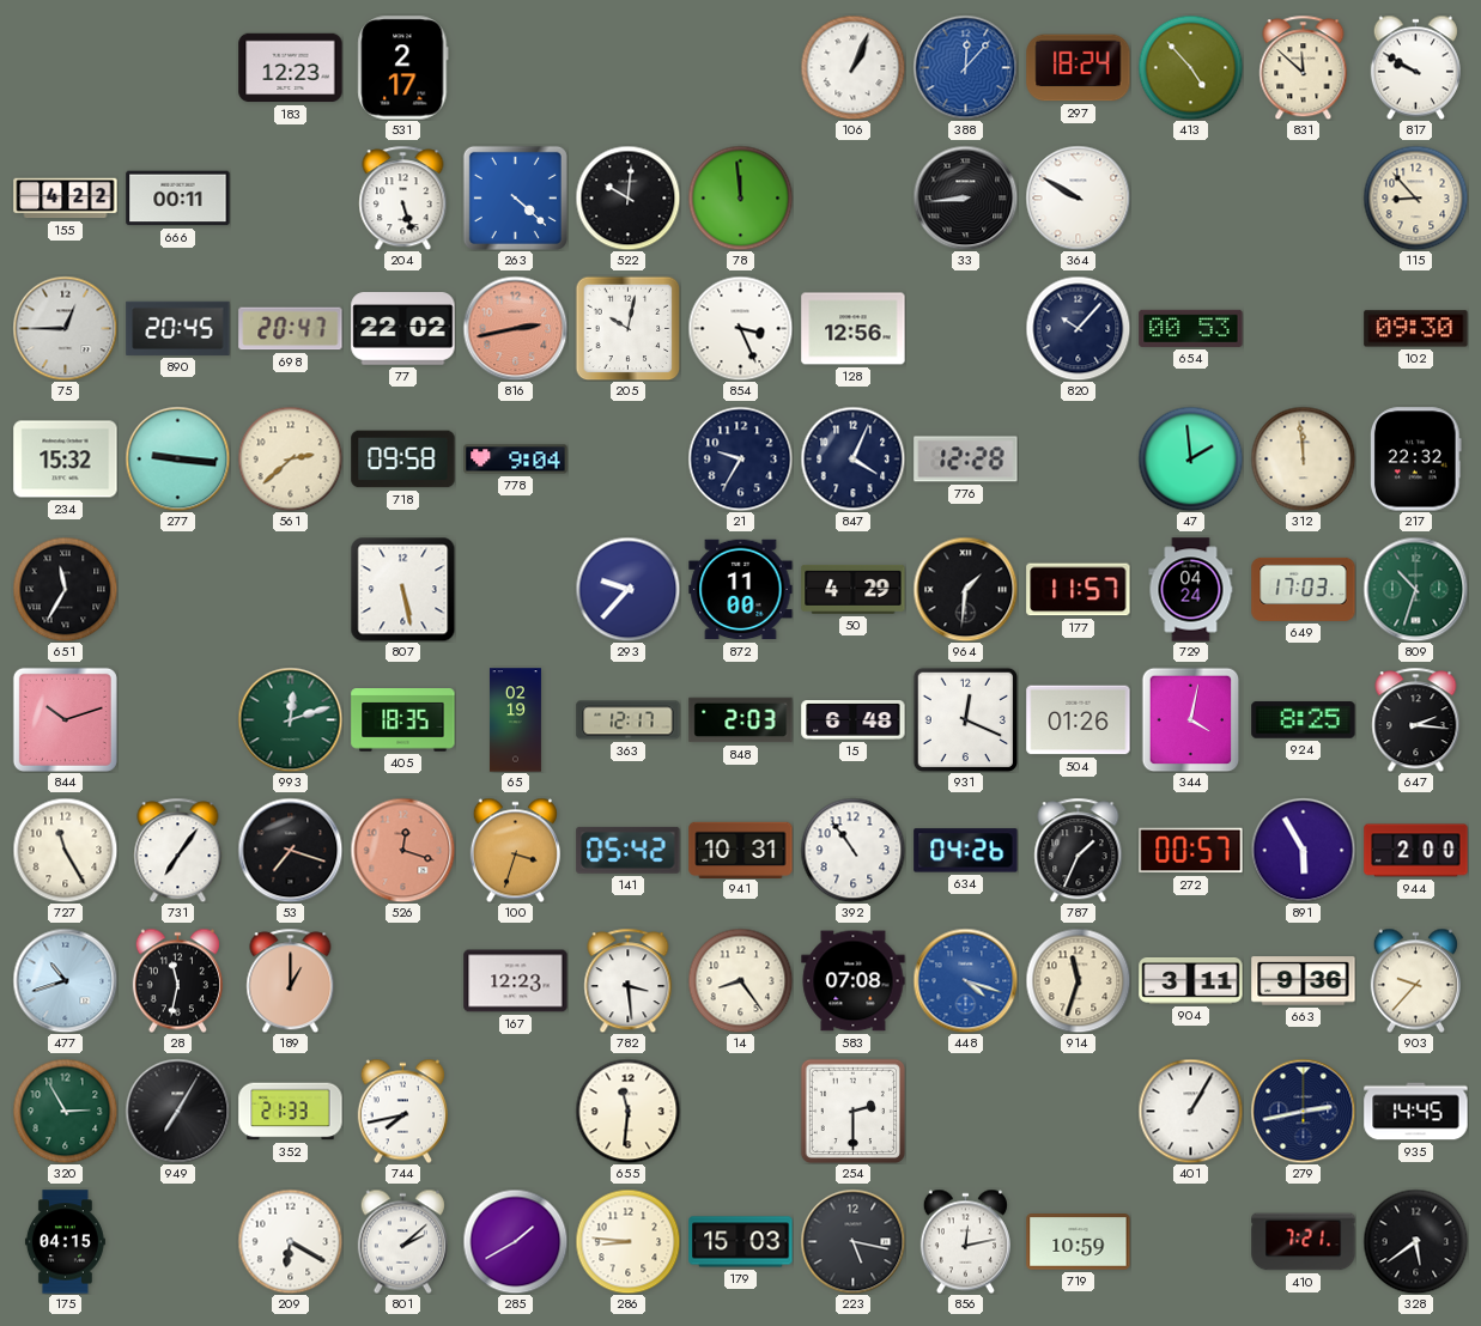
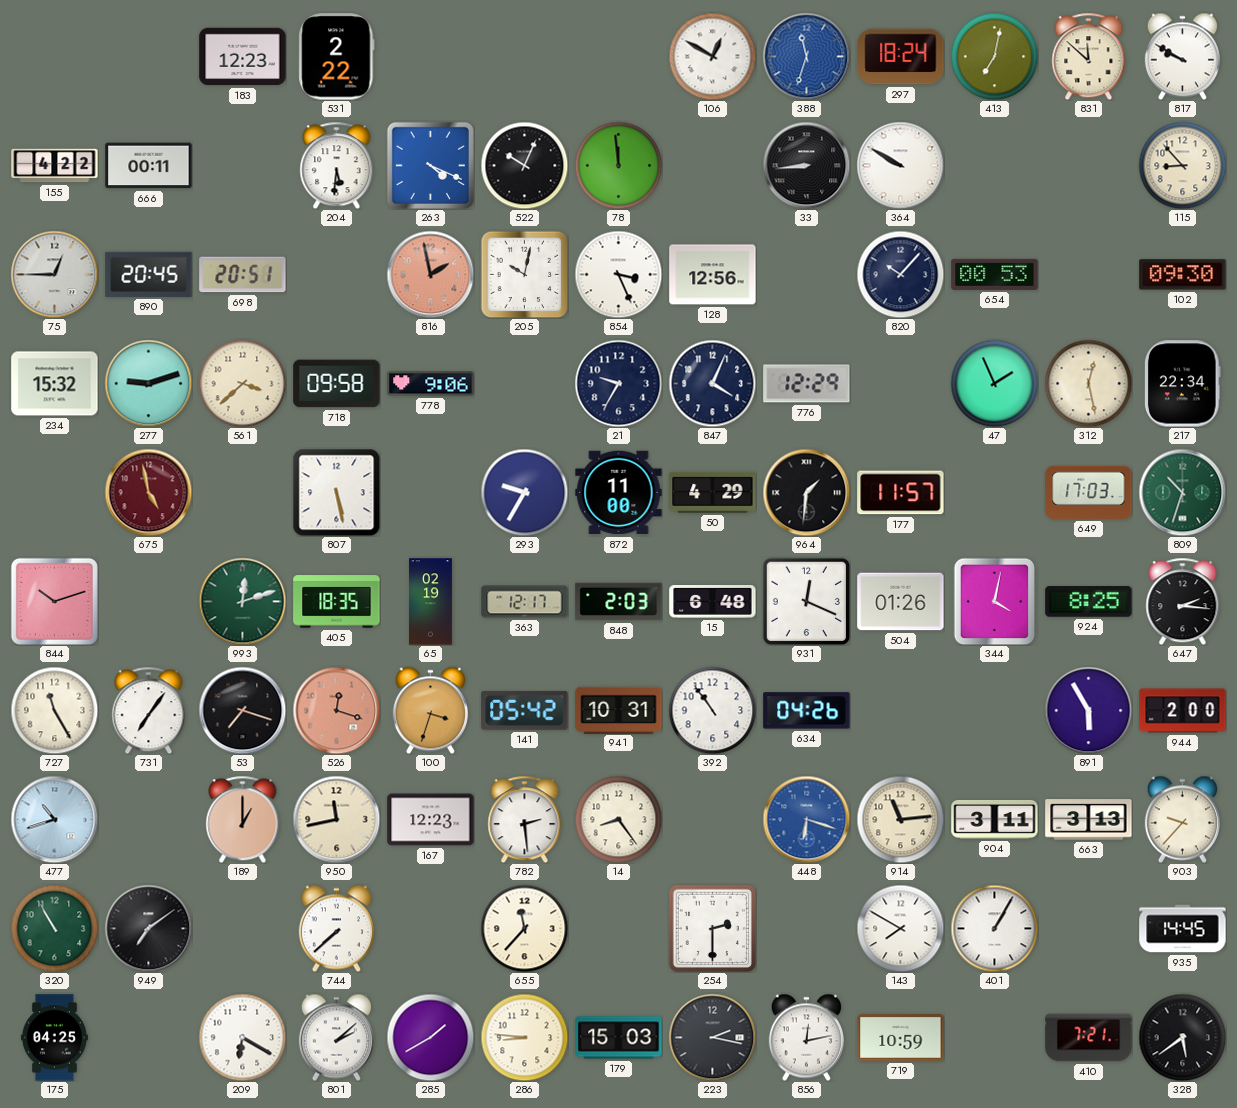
531: 2:17 -> 2:22
106: 1:04 -> 12:50
388: 12:07 -> 11:33
413: 4:53 -> 7:02
204: 5:27 -> 5:31
263: 4:22 -> 4:19
522: 10:01 -> 10:04
698: 20:47 -> 20:51
77: 22:02 -> none
816: 2:43 -> 1:58
277: 9:16 -> 9:12
561: 2:38 -> 3:38
778: 9:04 -> 9:06
776: 12:28 -> 12:29
47: 1:59 -> 1:56
312: 11:59 -> 12:28
217: 22:32 -> 22:34
651: 11:35 -> none
675: none -> 4:58
293: 9:37 -> 9:35
729: 04:24 -> none
787: 1:34 -> none
272: 00:57 -> none
28: 11:32 -> none
950: none -> 11:43
782: 3:29 -> 2:29
583: 07:08 -> none
448: 4:18 -> 6:18
914: 11:33 -> 11:14
663: 9:36 -> 3:13
320: 2:55 -> 10:55
949: 7:05 -> 7:09
352: 21:33 -> none
744: 7:43 -> 7:38
655: 11:31 -> 11:37
143: none -> 7:50
279: 2:43 -> none
175: 04:15 -> 04:25
223: 5:17 -> 2:17
